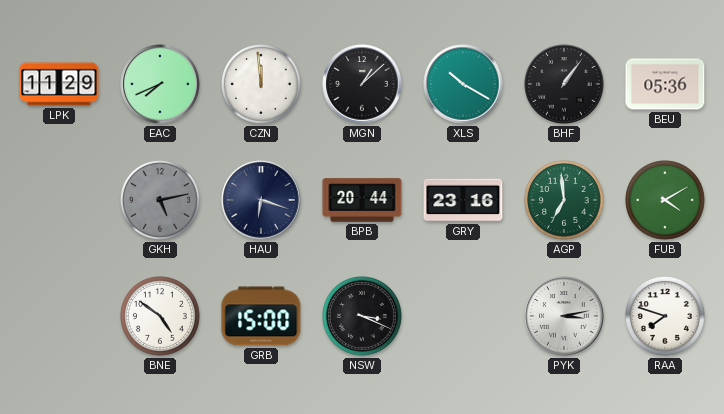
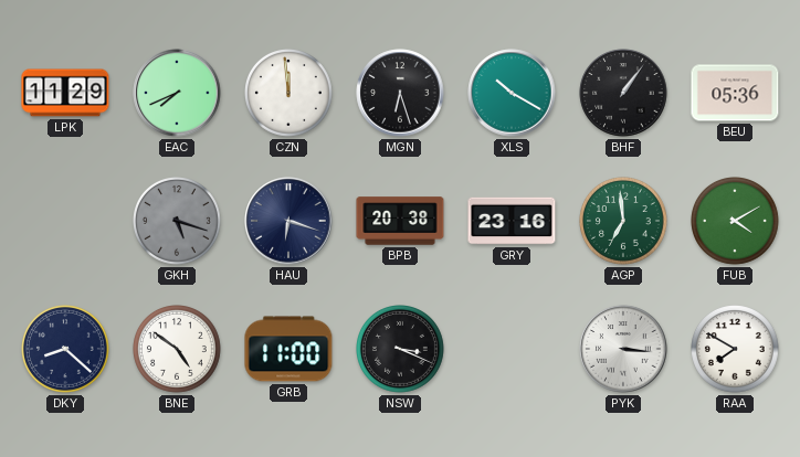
MGN: 1:08 -> 6:27
GKH: 5:13 -> 5:18
BPB: 20:44 -> 20:38
DKY: none -> 8:22
GRB: 15:00 -> 11:00
PYK: 3:13 -> 3:16
RAA: 7:48 -> 7:50
